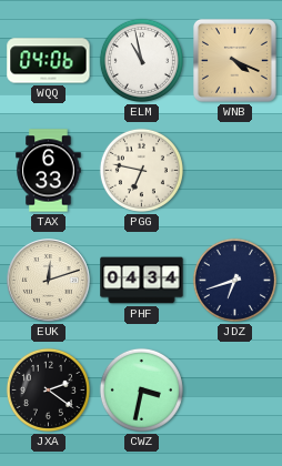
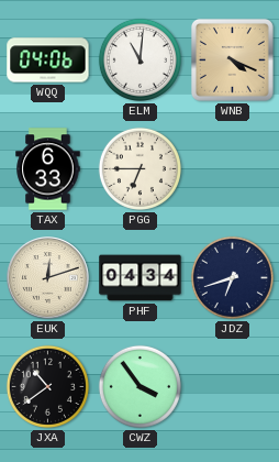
ELM: 10:58 -> 11:01
PGG: 6:47 -> 6:45
JXA: 2:21 -> 10:39
CWZ: 3:32 -> 3:54
